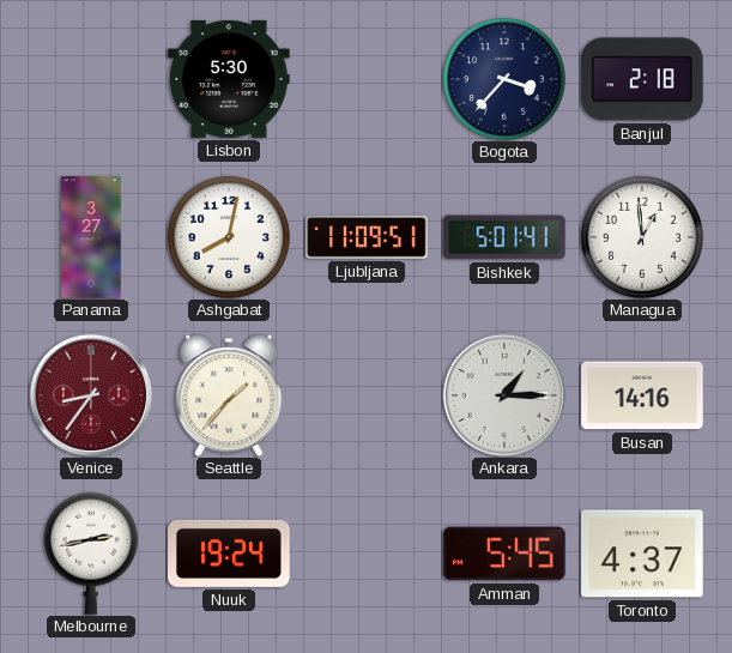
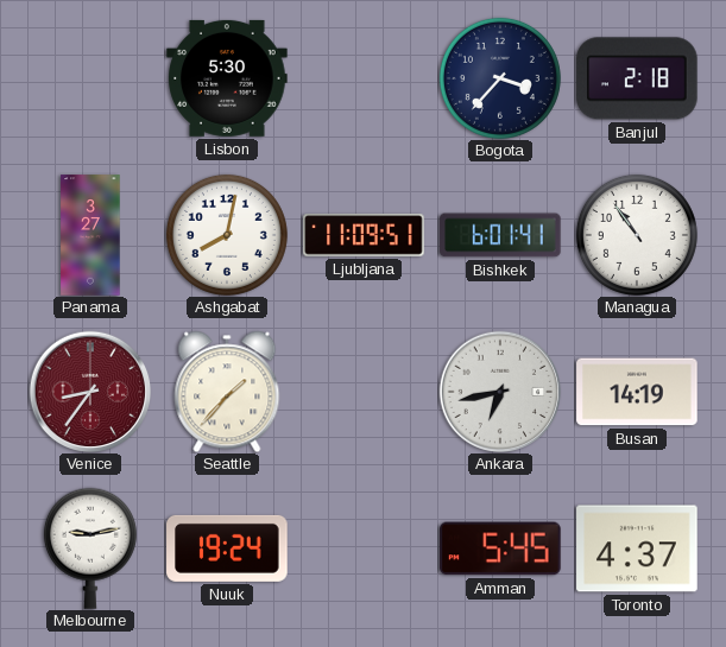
Bishkek: 5:01 -> 6:01
Managua: 12:59 -> 10:54
Ankara: 1:15 -> 6:43
Busan: 14:16 -> 14:19
Melbourne: 2:43 -> 9:13
